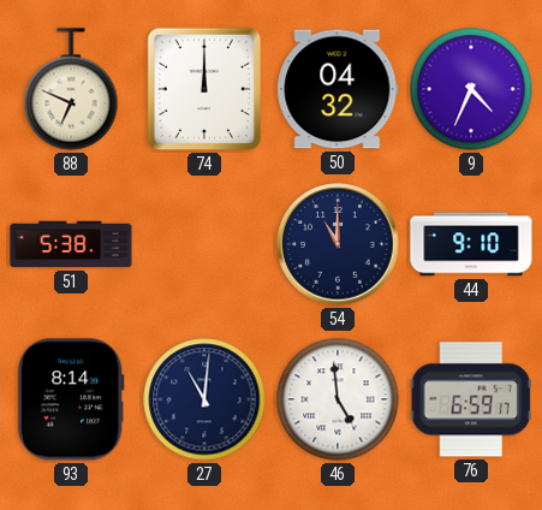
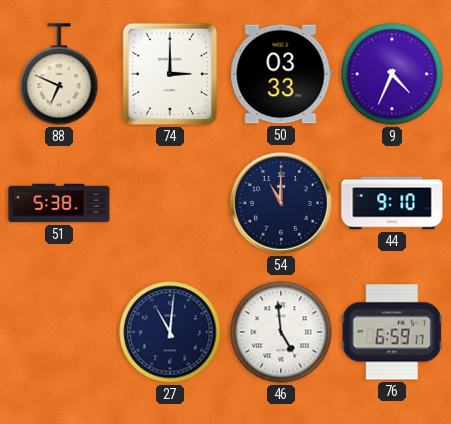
74: 12:00 -> 3:00
50: 04:32 -> 03:33
93: 8:14 -> none
